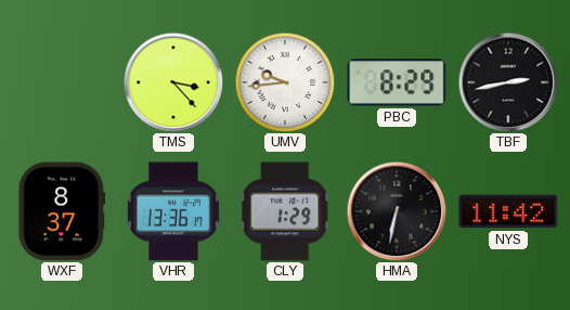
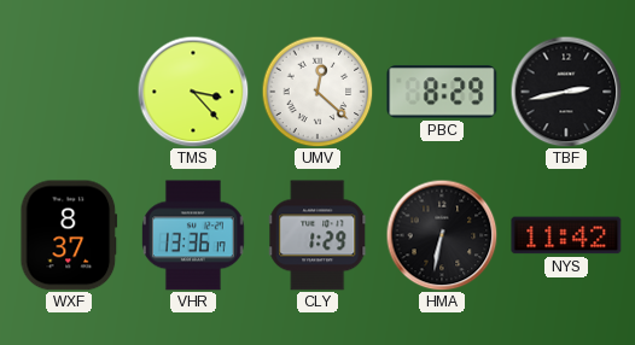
UMV: 9:44 -> 12:22
